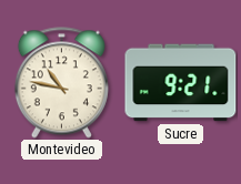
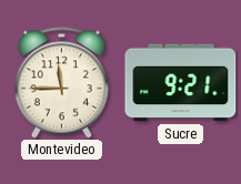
Montevideo: 10:47 -> 11:45
